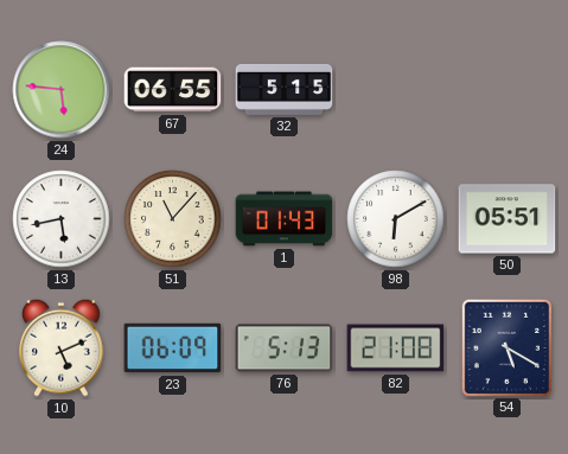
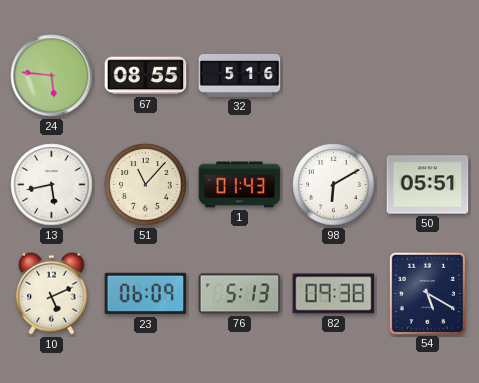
67: 06:55 -> 08:55
32: 5:15 -> 5:16
82: 21:08 -> 09:38
